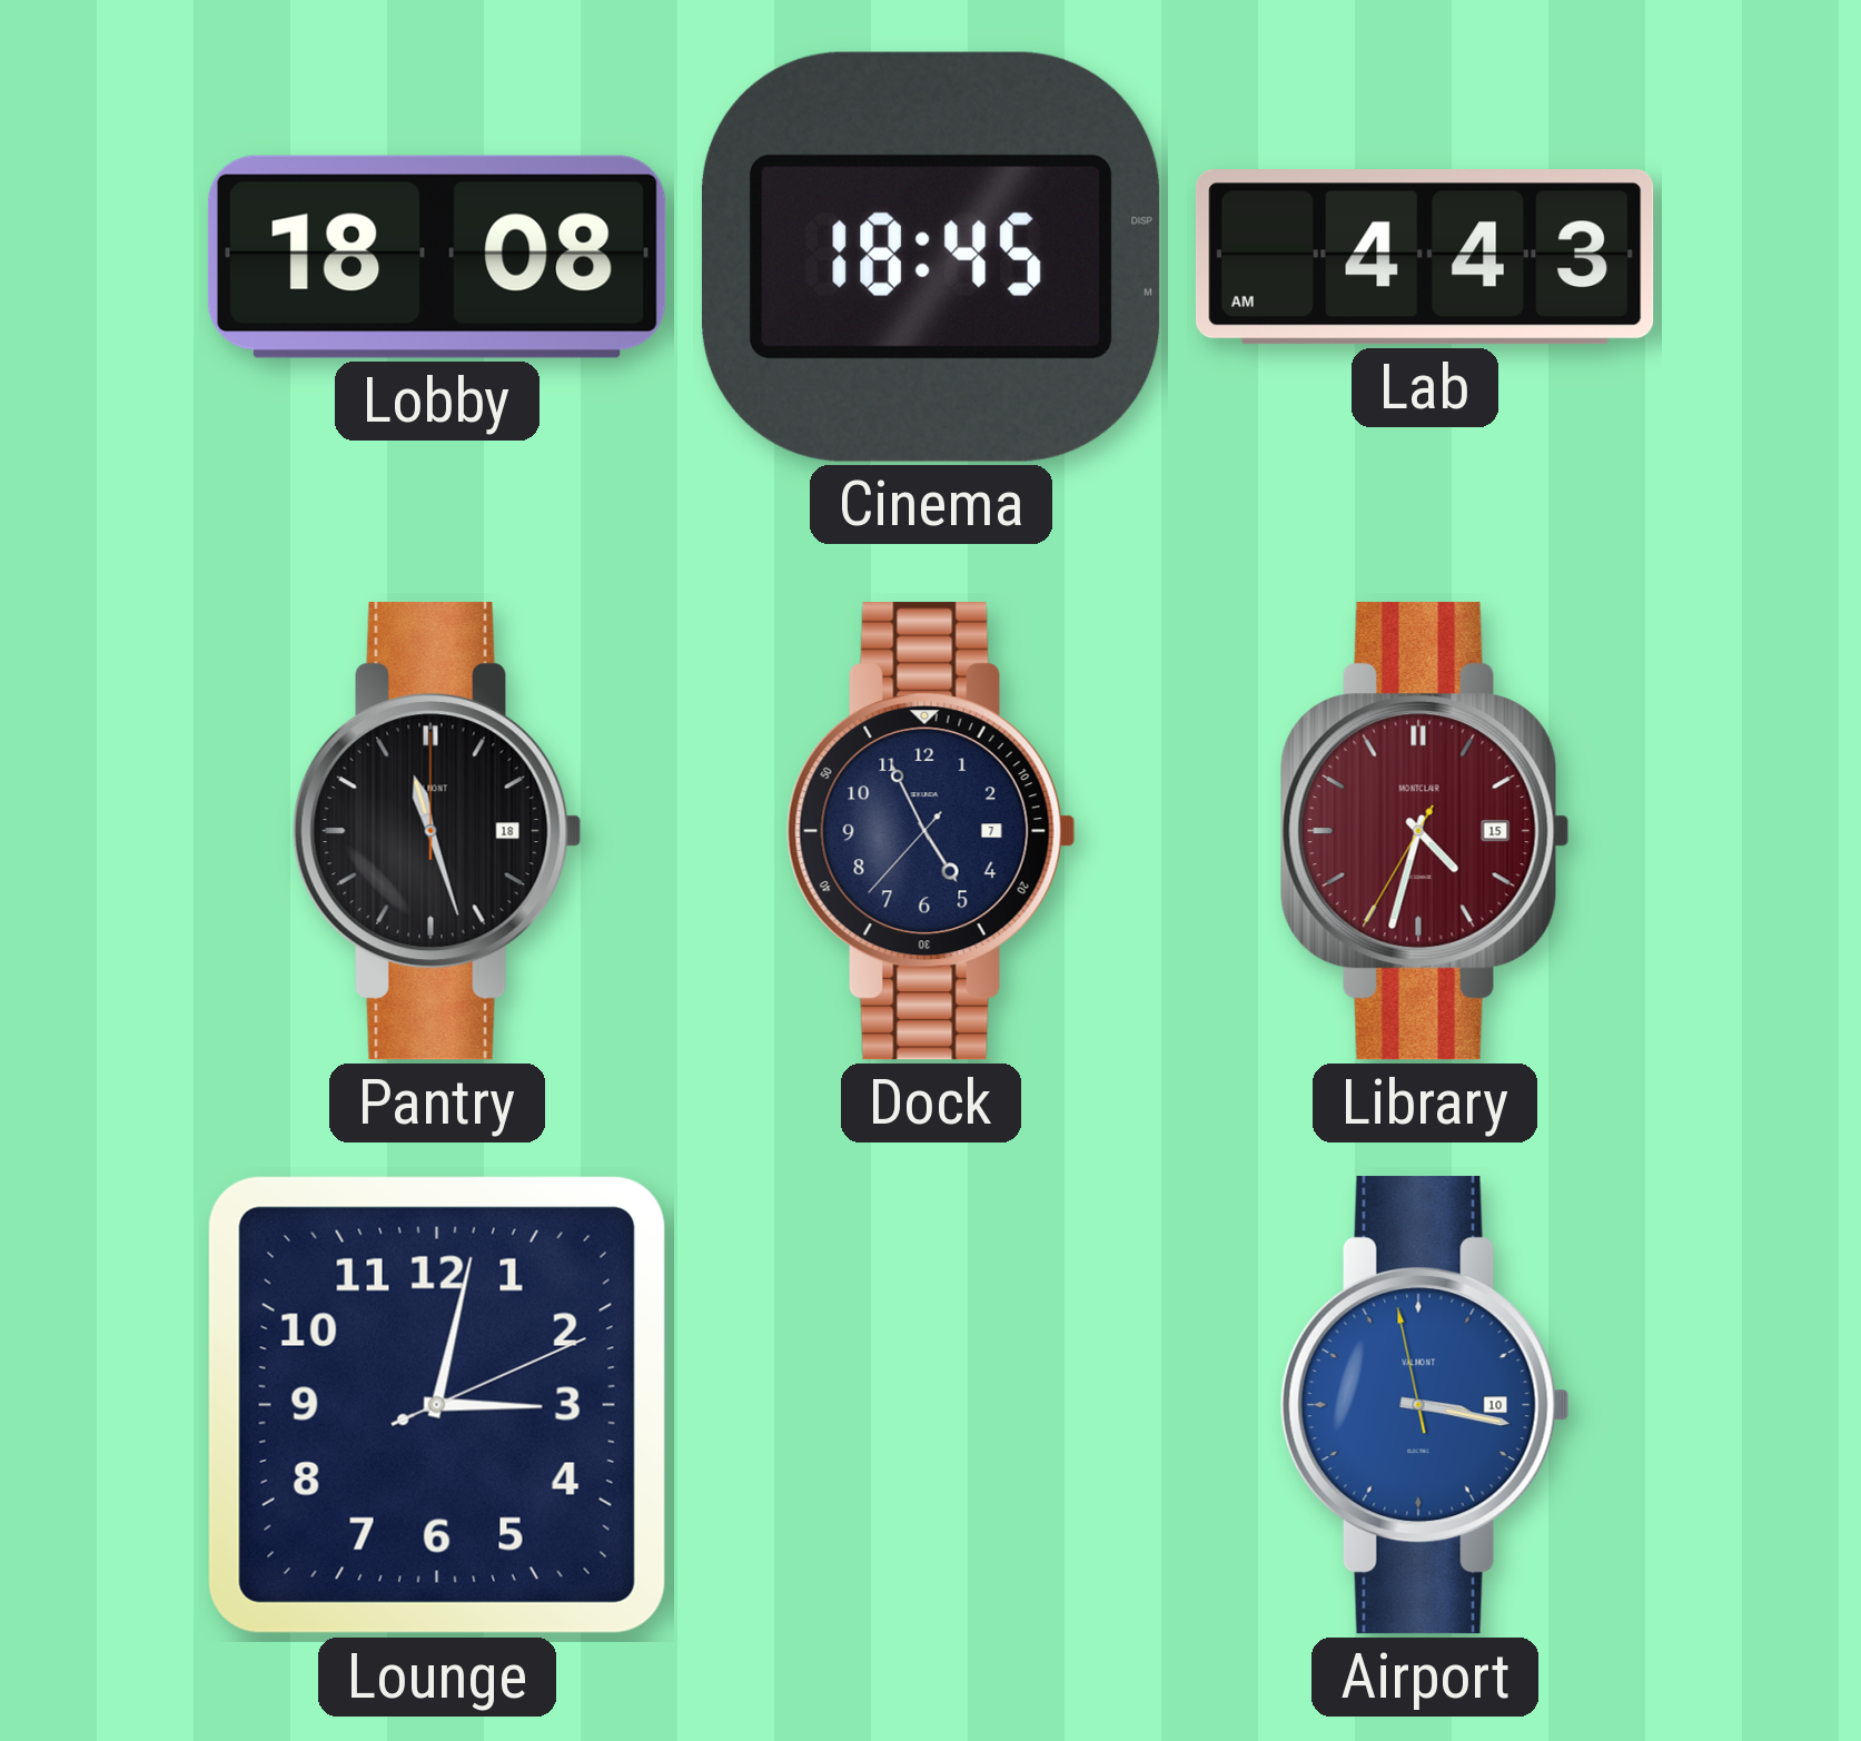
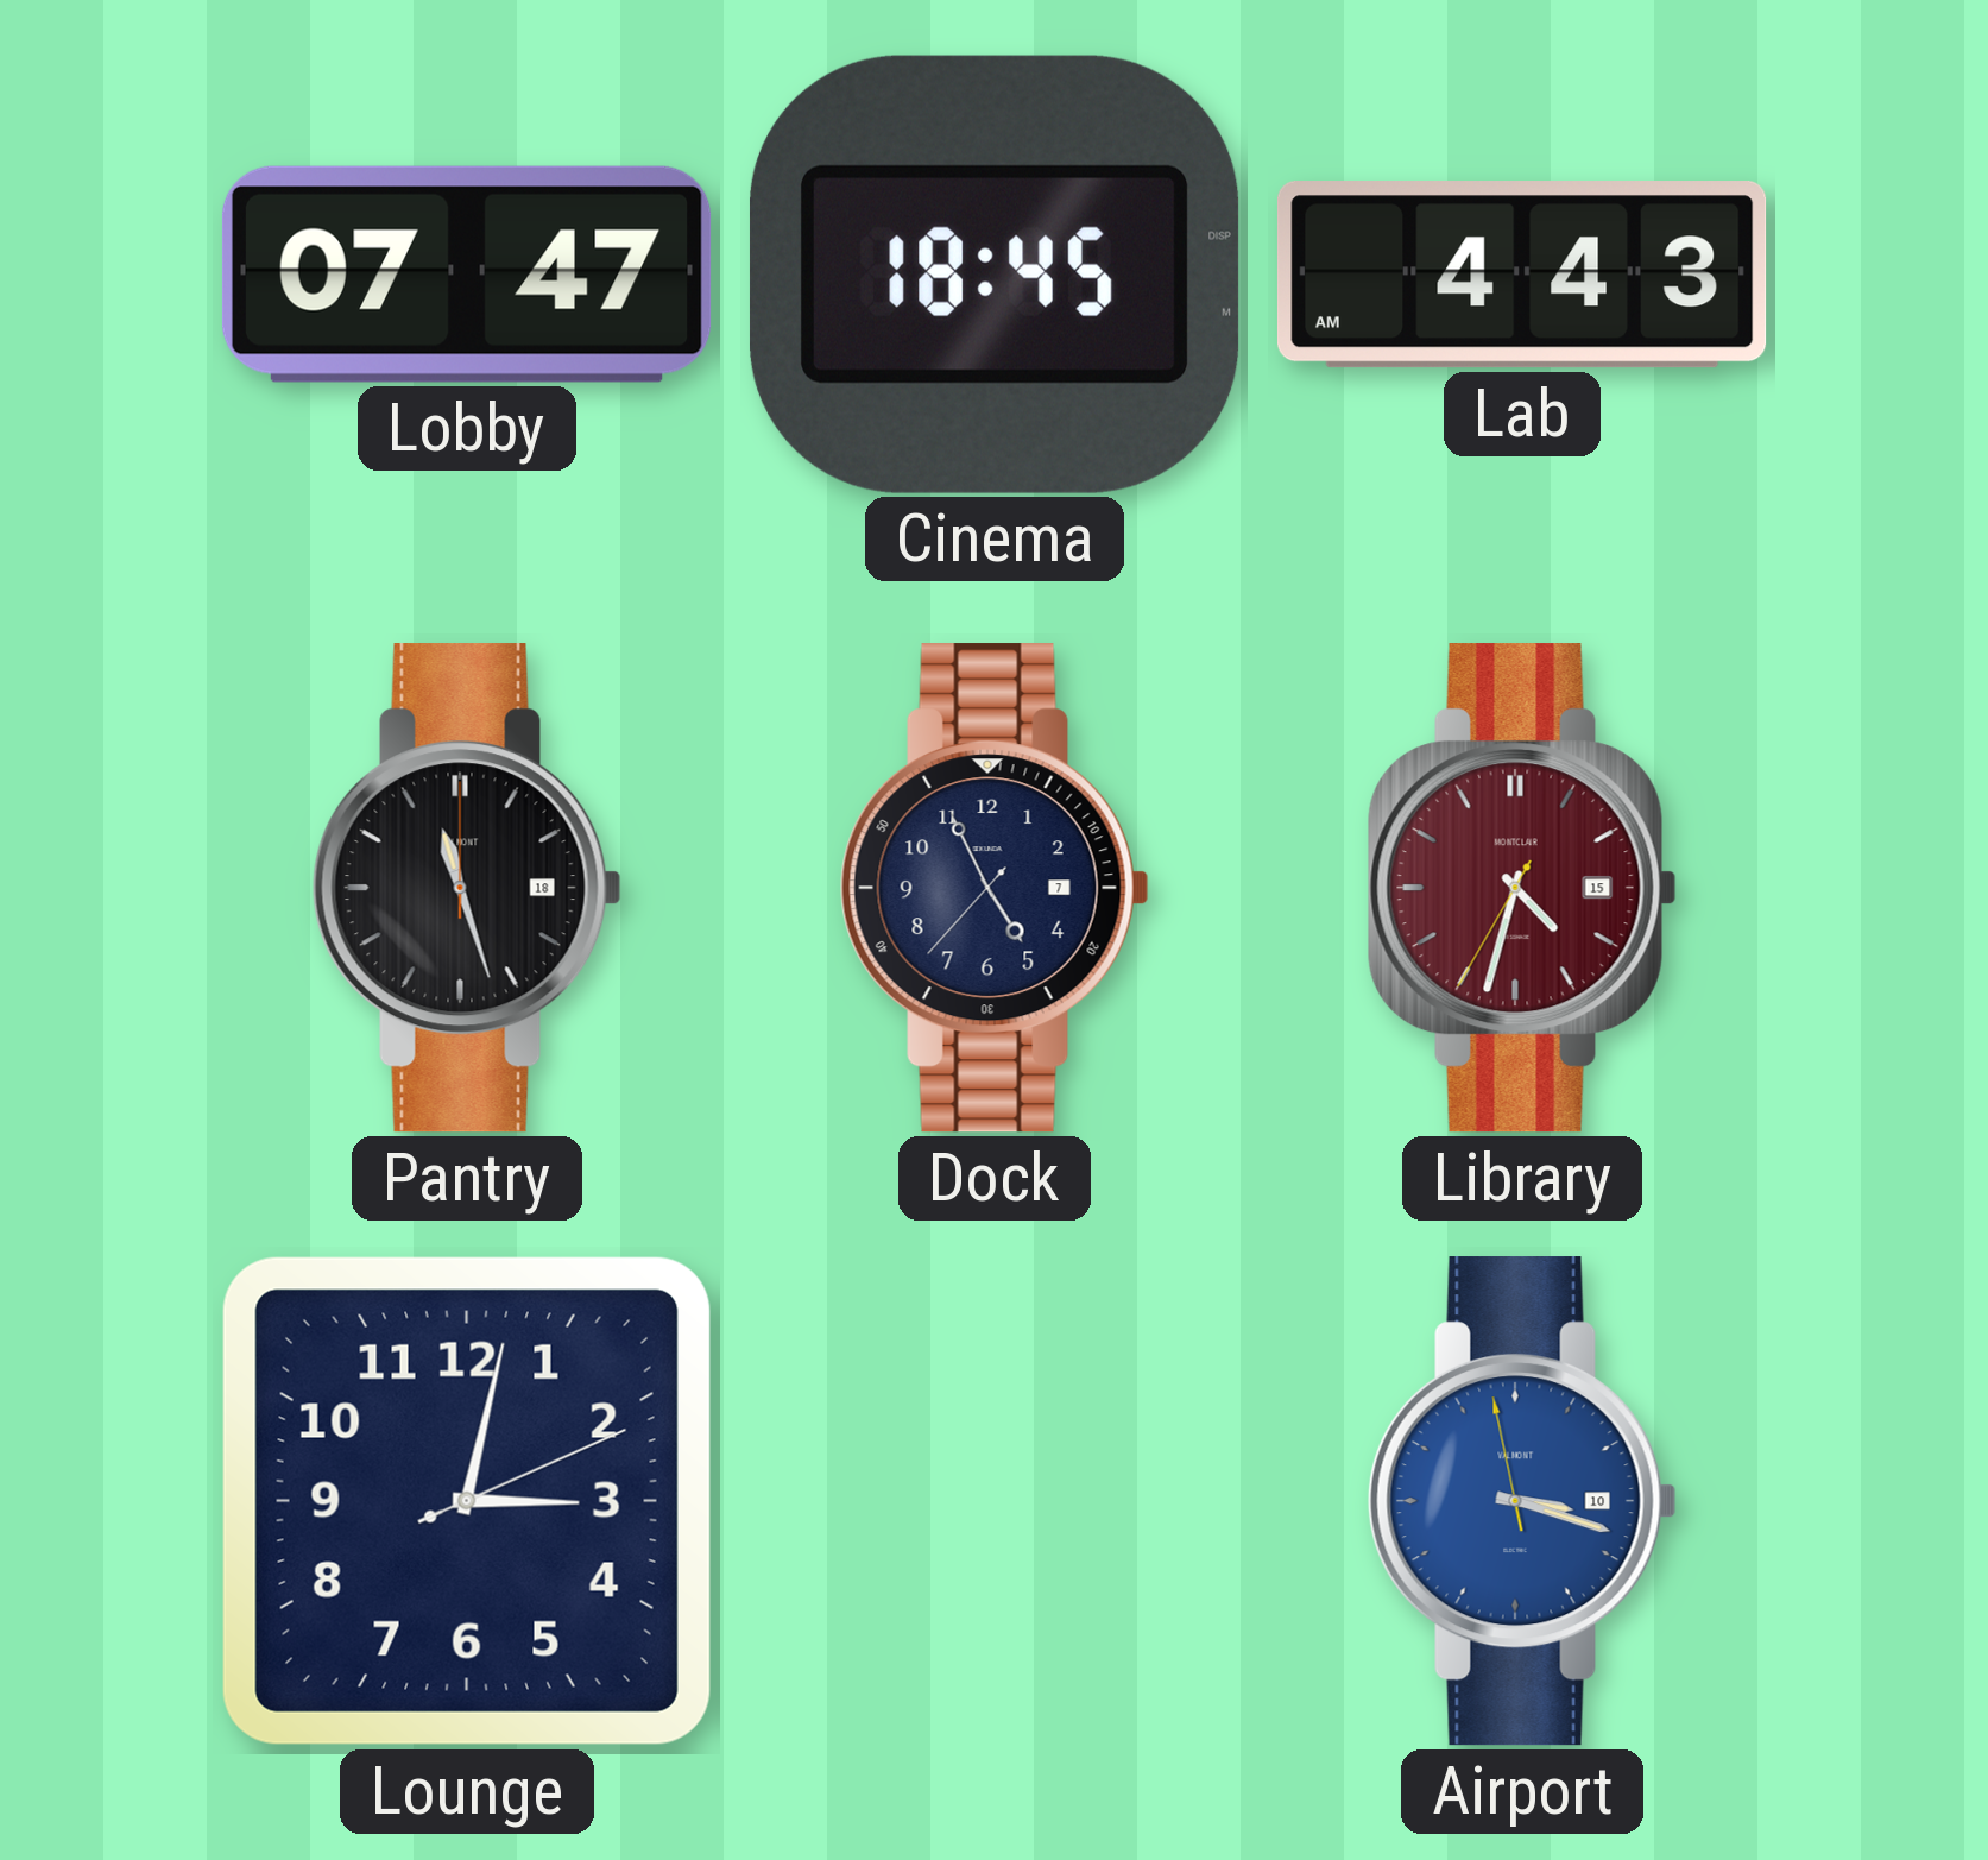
Lobby: 18:08 -> 07:47
Airport: 3:16 -> 3:17
